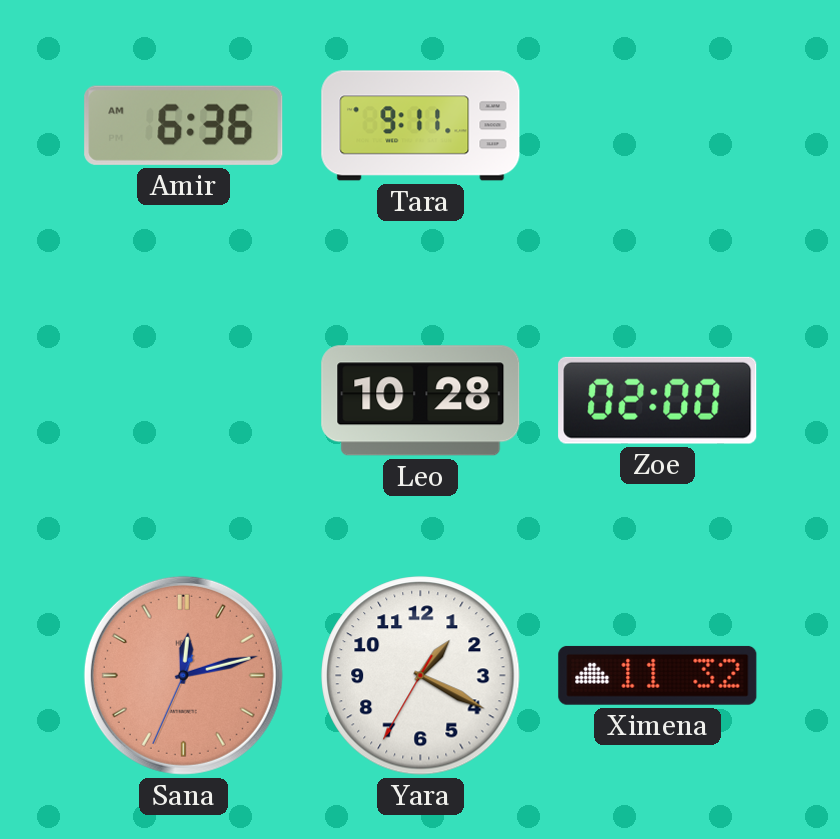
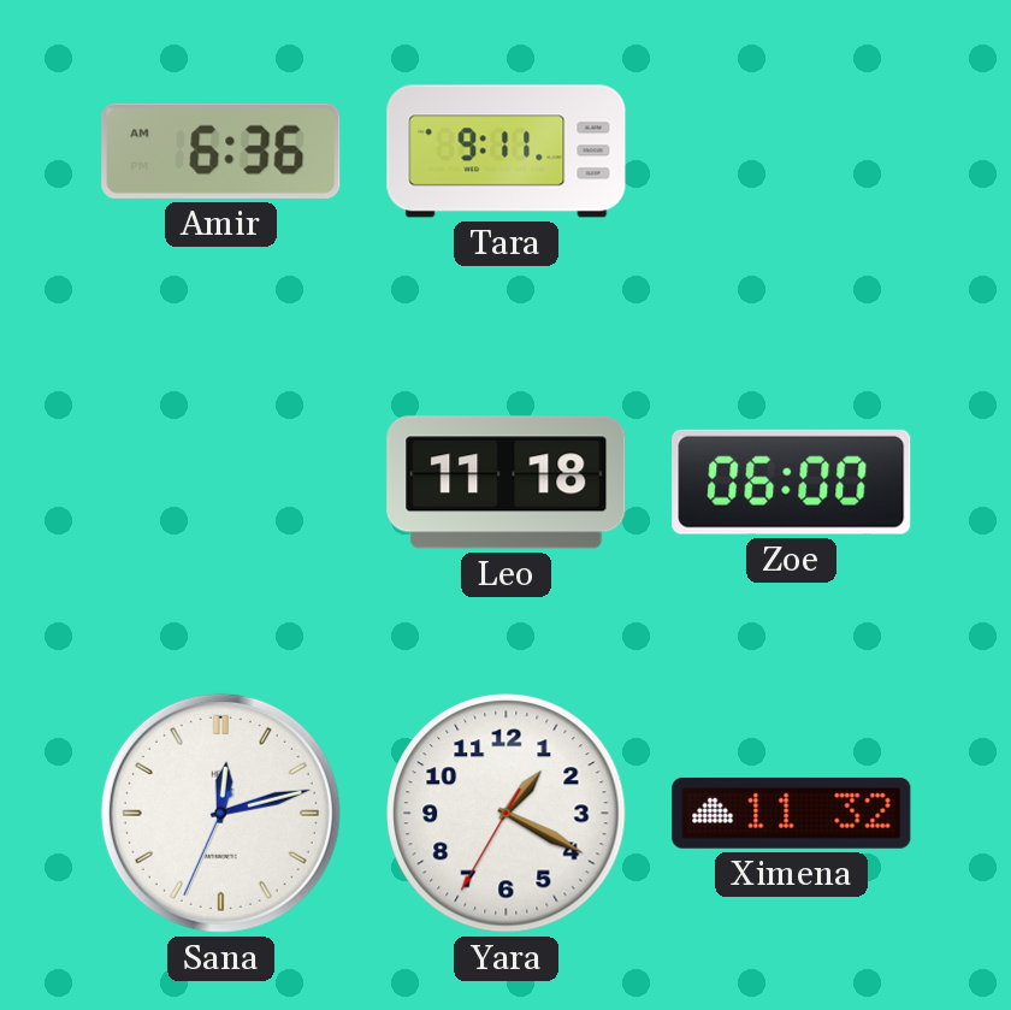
Leo: 10:28 -> 11:18
Zoe: 02:00 -> 06:00
Sana dial: salmon -> white
